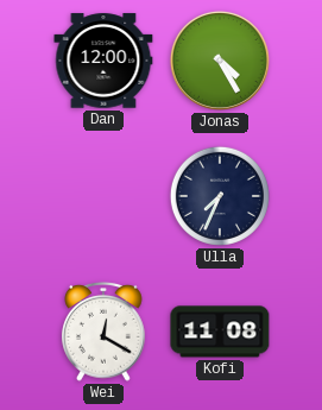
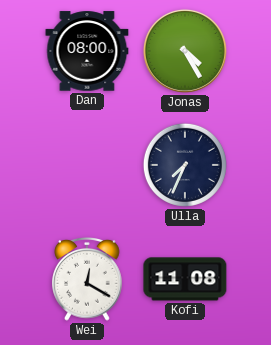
Dan: 12:00 -> 08:00
